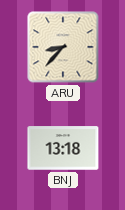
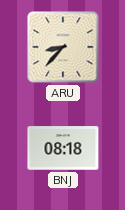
BNJ: 13:18 -> 08:18
